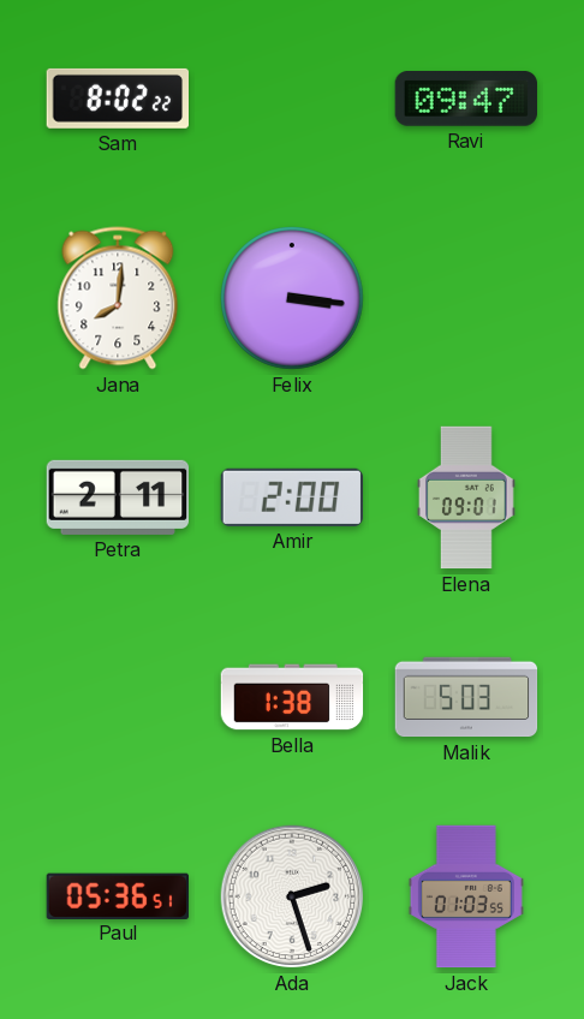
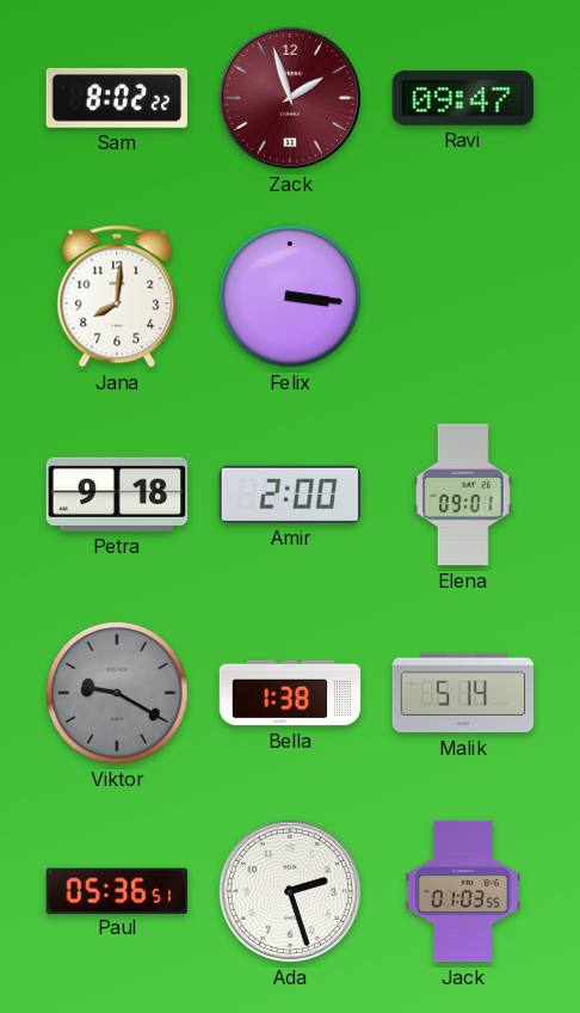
Zack: none -> 1:57
Petra: 2:11 -> 9:18
Viktor: none -> 9:20
Malik: 5:03 -> 5:14
